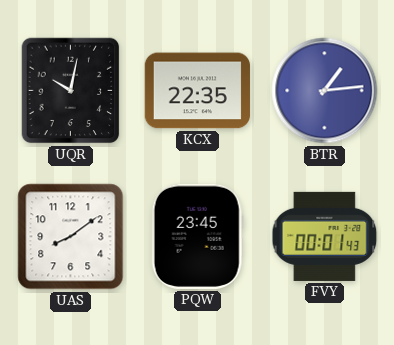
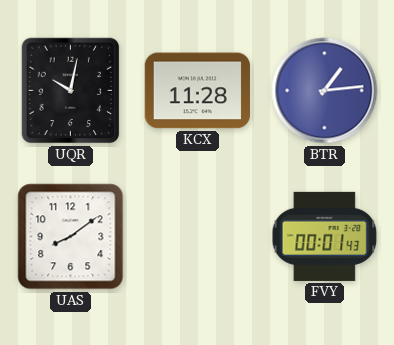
KCX: 22:35 -> 11:28
PQW: 23:45 -> none
